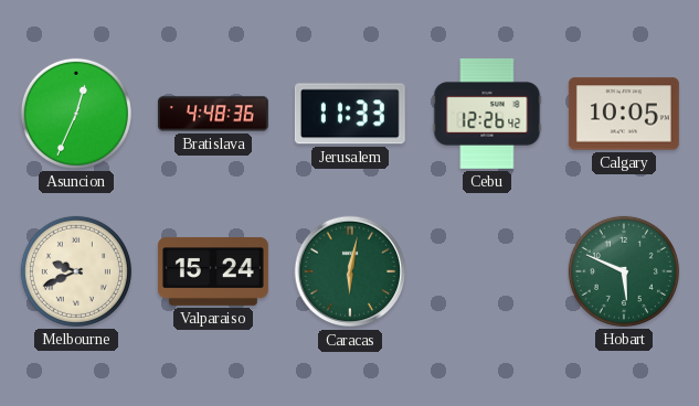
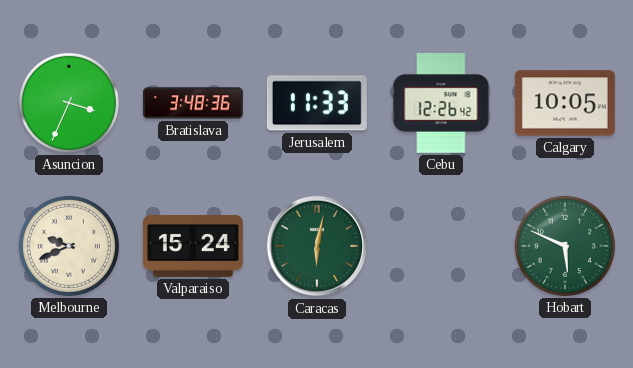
Asuncion: 12:34 -> 3:34
Bratislava: 4:48 -> 3:48
